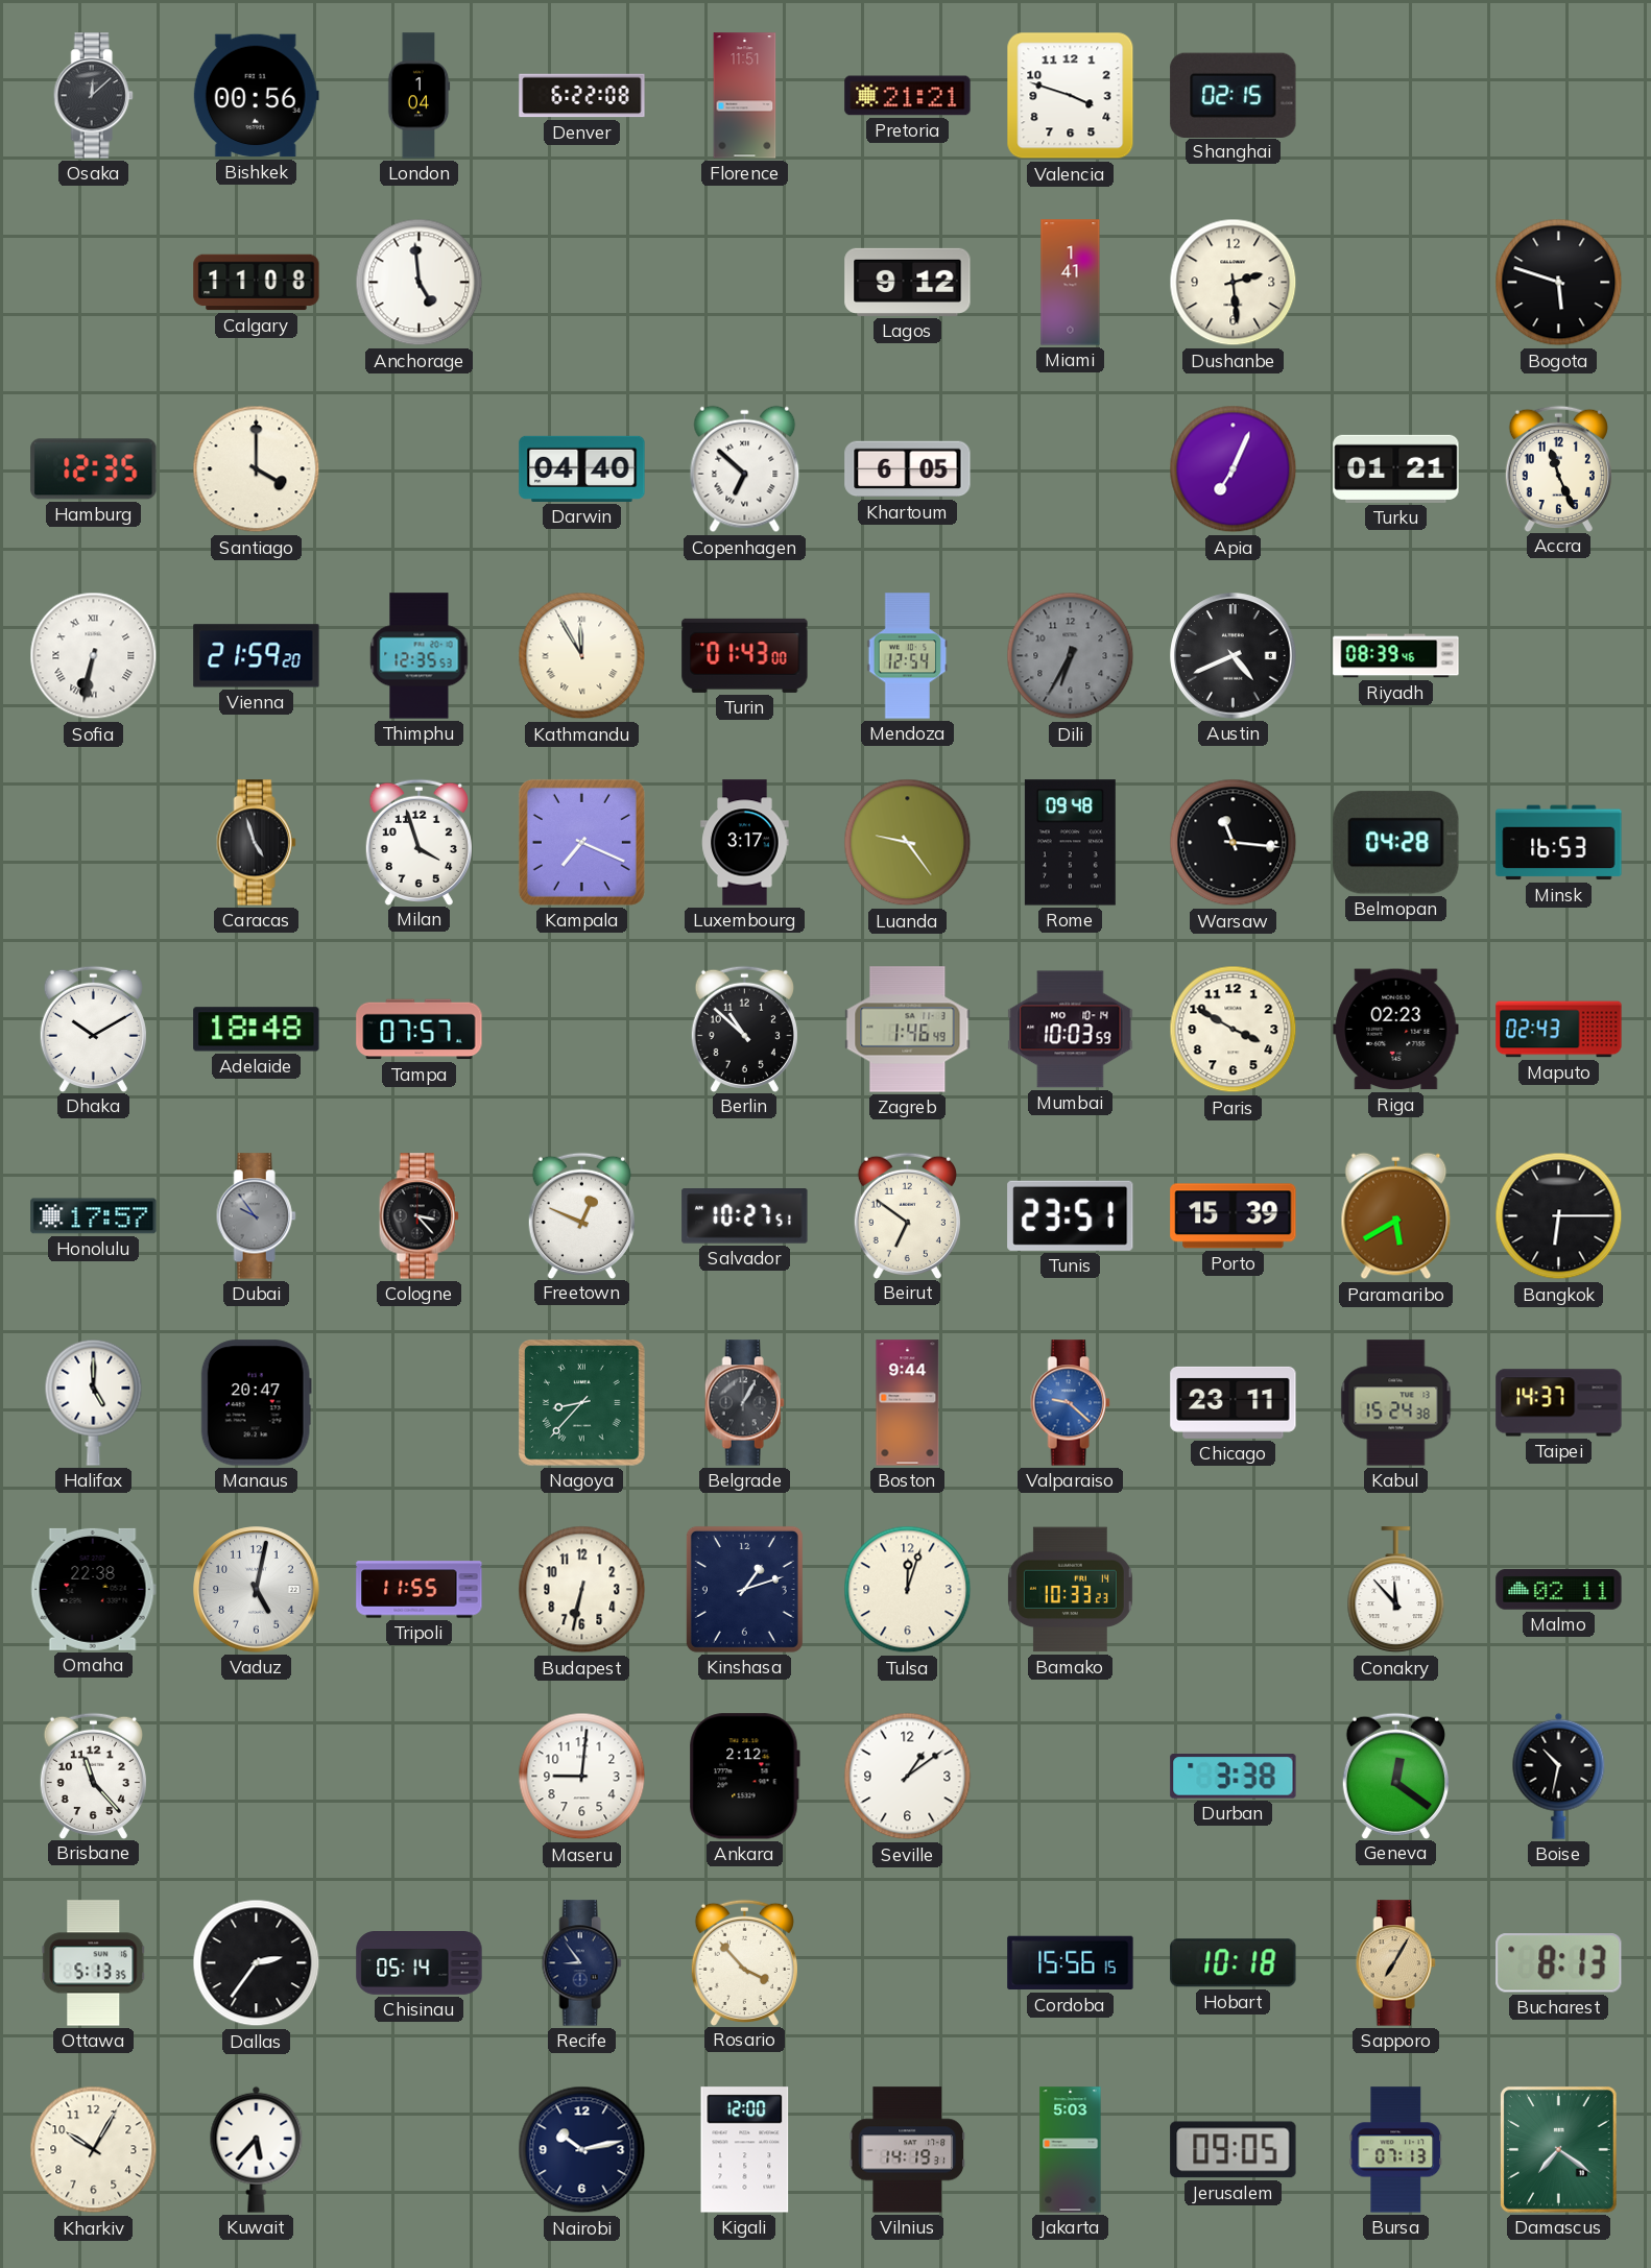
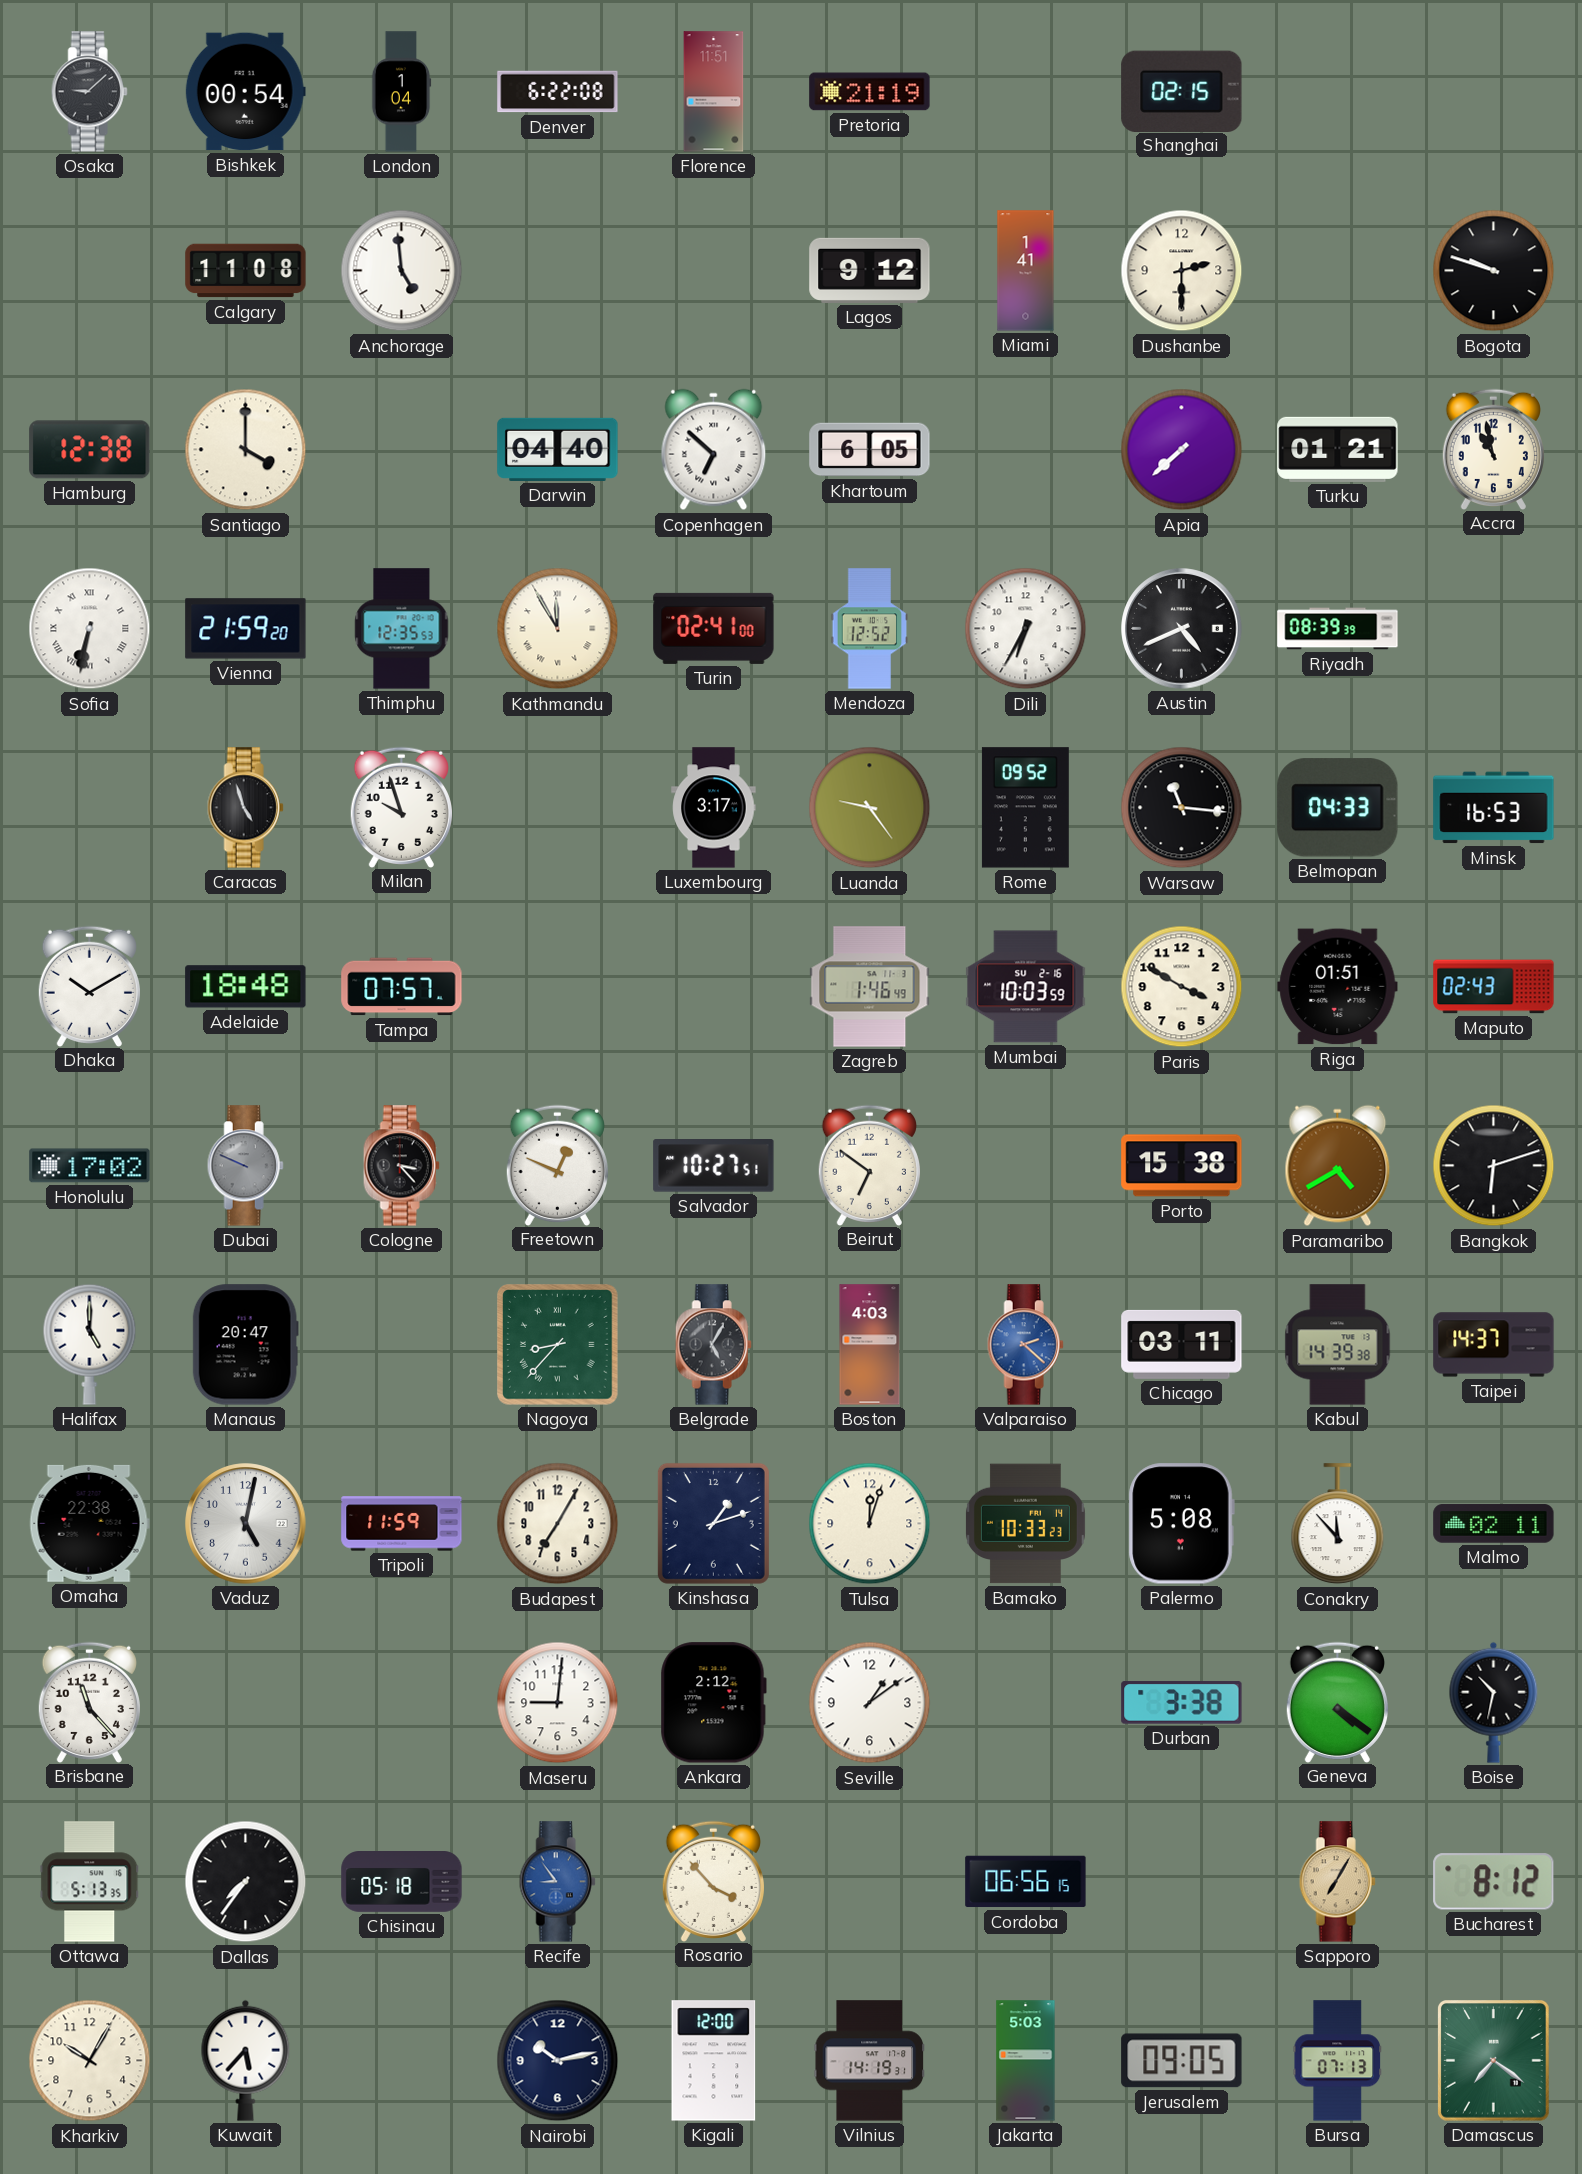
Osaka: 12:08 -> 9:08
Bishkek: 00:56 -> 00:54
Pretoria: 21:21 -> 21:19
Valencia: 3:48 -> none
Dushanbe: 2:29 -> 2:30
Bogota: 5:48 -> 9:48
Hamburg: 12:35 -> 12:38
Apia: 7:04 -> 7:38
Accra: 11:26 -> 10:58
Turin: 01:43 -> 02:41
Mendoza: 12:54 -> 12:52
Dili dial: grey -> white
Riyadh: 08:39:46 -> 08:39:39
Milan: 3:57 -> 9:57
Kampala: 7:19 -> none
Rome: 09:48 -> 09:52
Belmopan: 04:28 -> 04:33
Berlin: 10:52 -> none
Mumbai date: MO 10-14 -> SU 2-16
Riga: 02:23 -> 01:51
Honolulu: 17:57 -> 17:02
Dubai: 9:54 -> 9:49
Tunis: 23:51 -> none
Porto: 15:39 -> 15:38
Paramaribo: 5:40 -> 4:40
Bangkok: 6:15 -> 6:12
Belgrade: 1:05 -> 5:05
Boston: 9:44 -> 4:03
Valparaiso: 9:22 -> 2:22
Chicago: 23:11 -> 03:11
Kabul: 15:24 -> 14:39
Tripoli: 11:55 -> 11:59
Budapest: 6:32 -> 7:05
Palermo: none -> 5:08
Geneva: 12:21 -> 4:21
Dallas: 2:36 -> 7:36
Chisinau: 05:14 -> 05:18
Recife dial: navy -> blue
Cordoba: 15:56 -> 06:56
Hobart: 10:18 -> none
Bucharest: 8:13 -> 8:12
